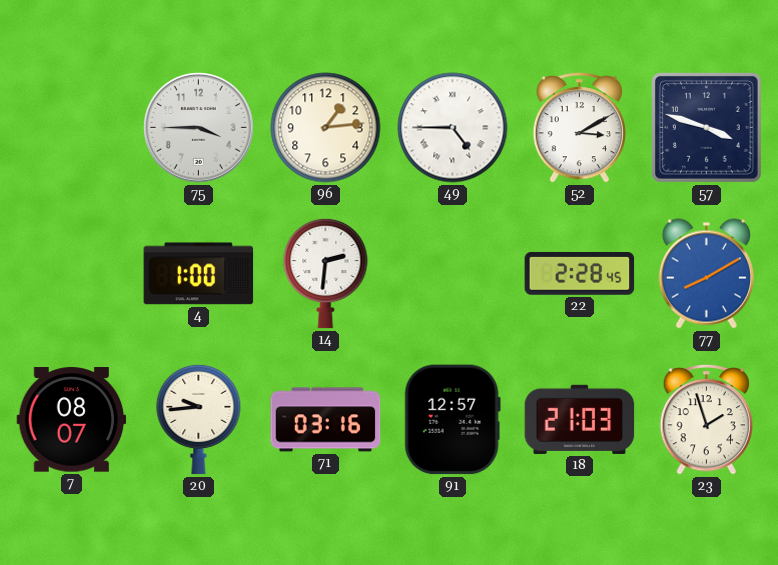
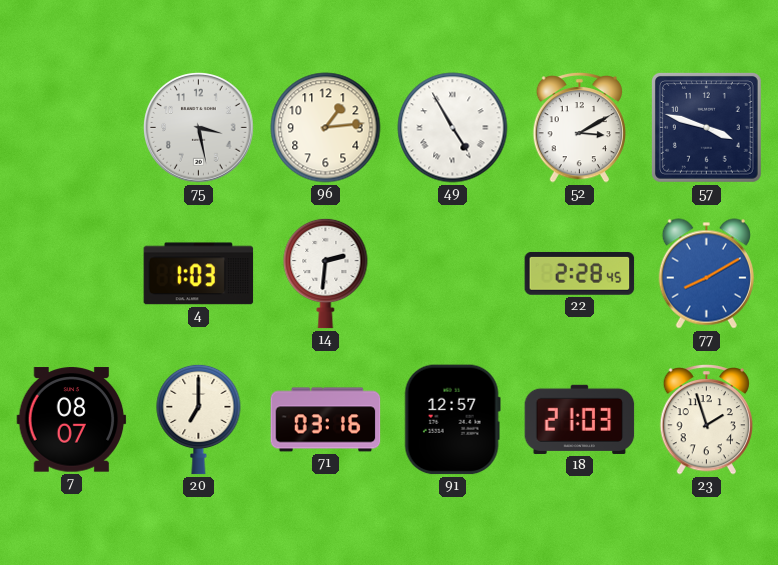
75: 3:45 -> 3:28
49: 4:45 -> 4:55
4: 1:00 -> 1:03
20: 9:44 -> 7:00
